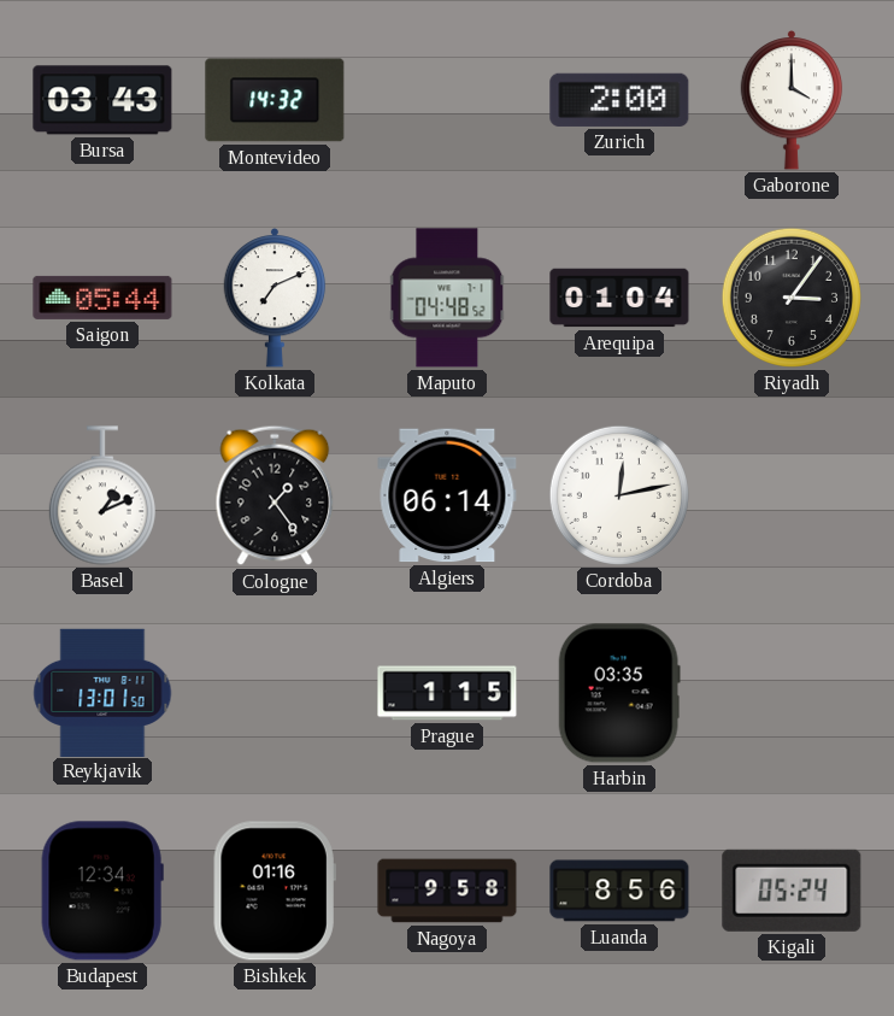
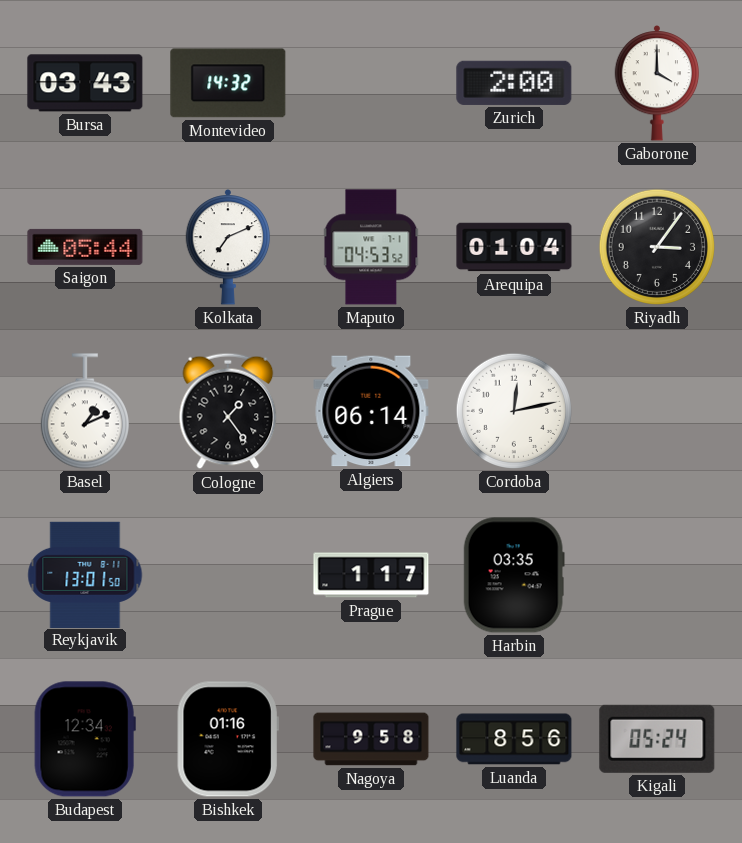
Maputo: 04:48 -> 04:53
Prague: 1:15 -> 1:17
